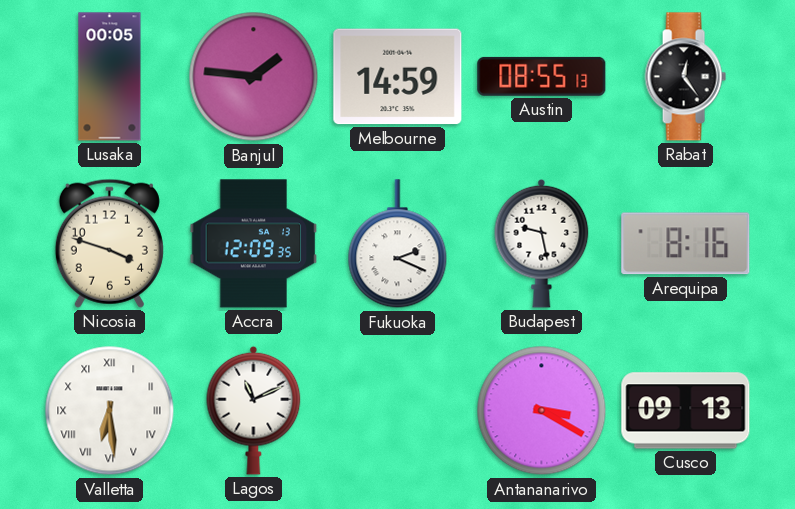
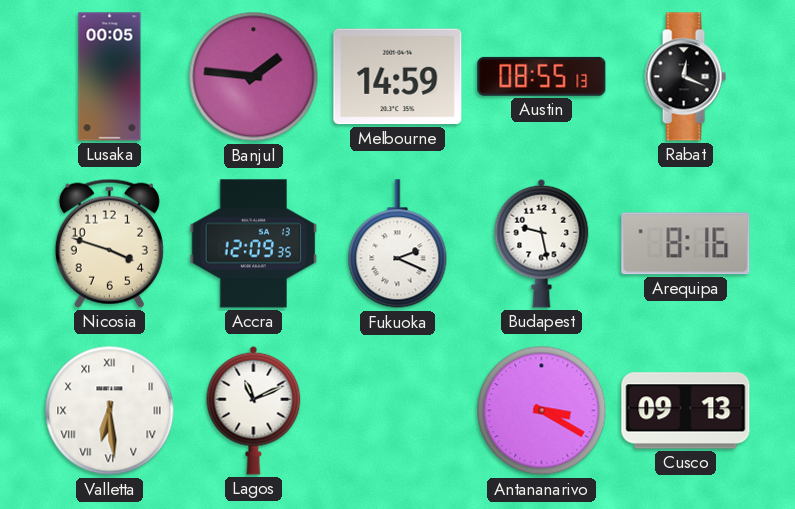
Rabat: 12:24 -> 12:19
